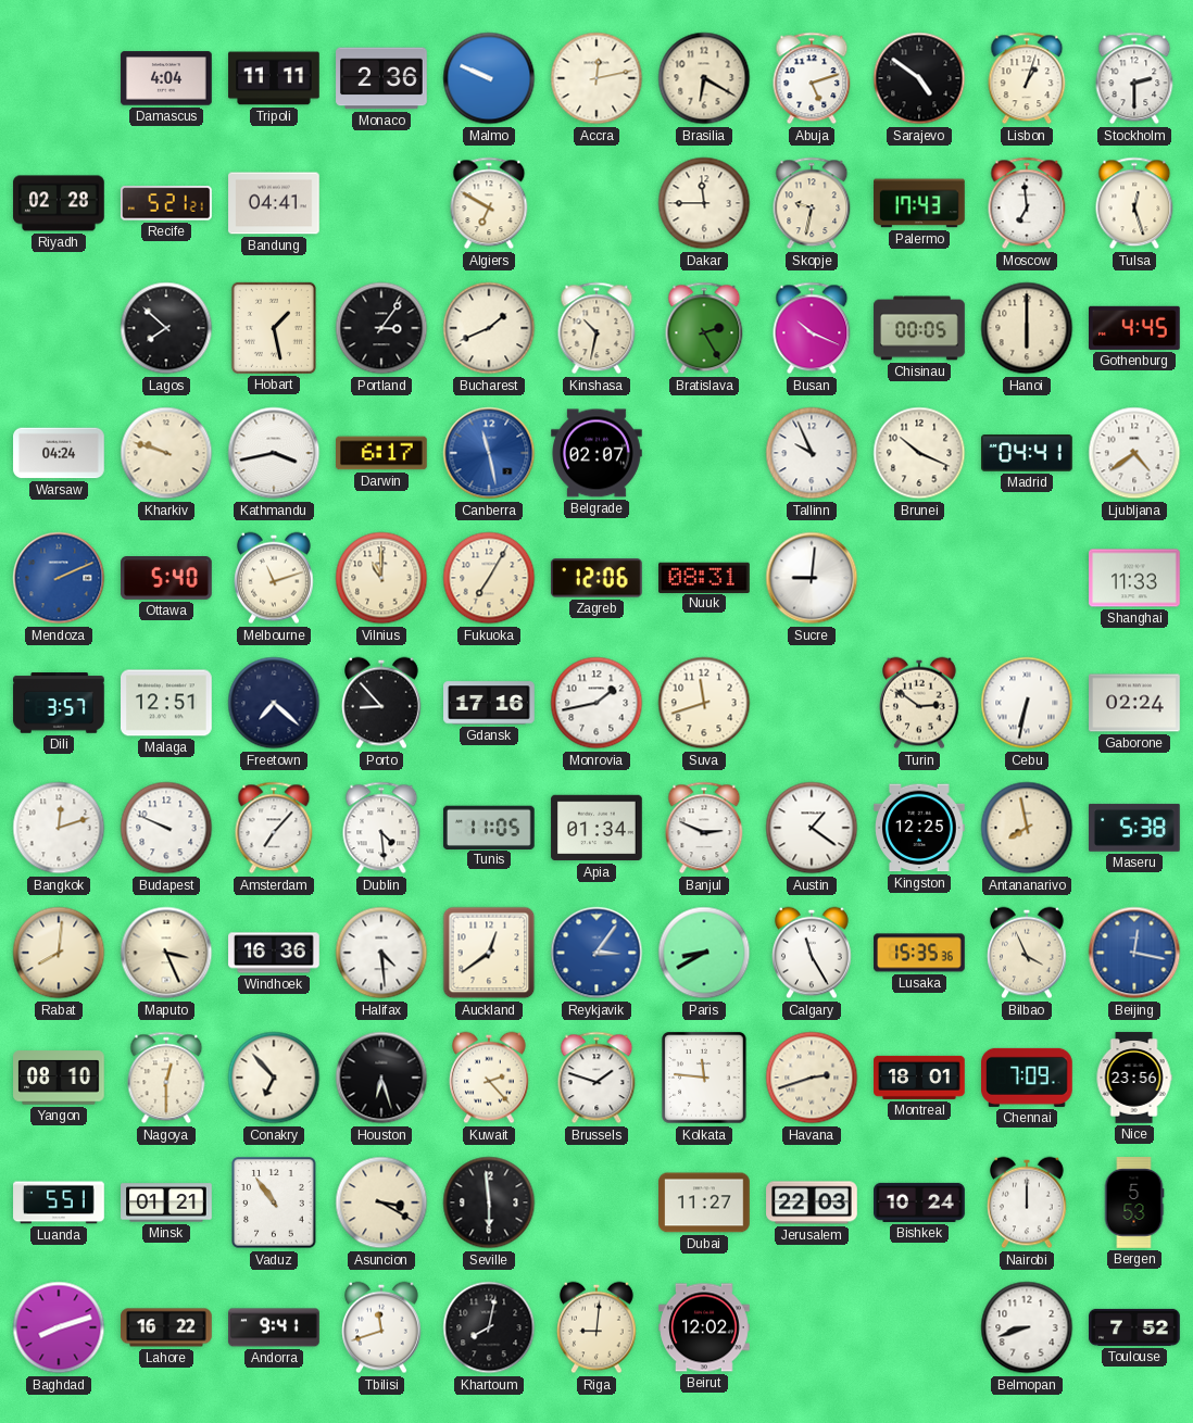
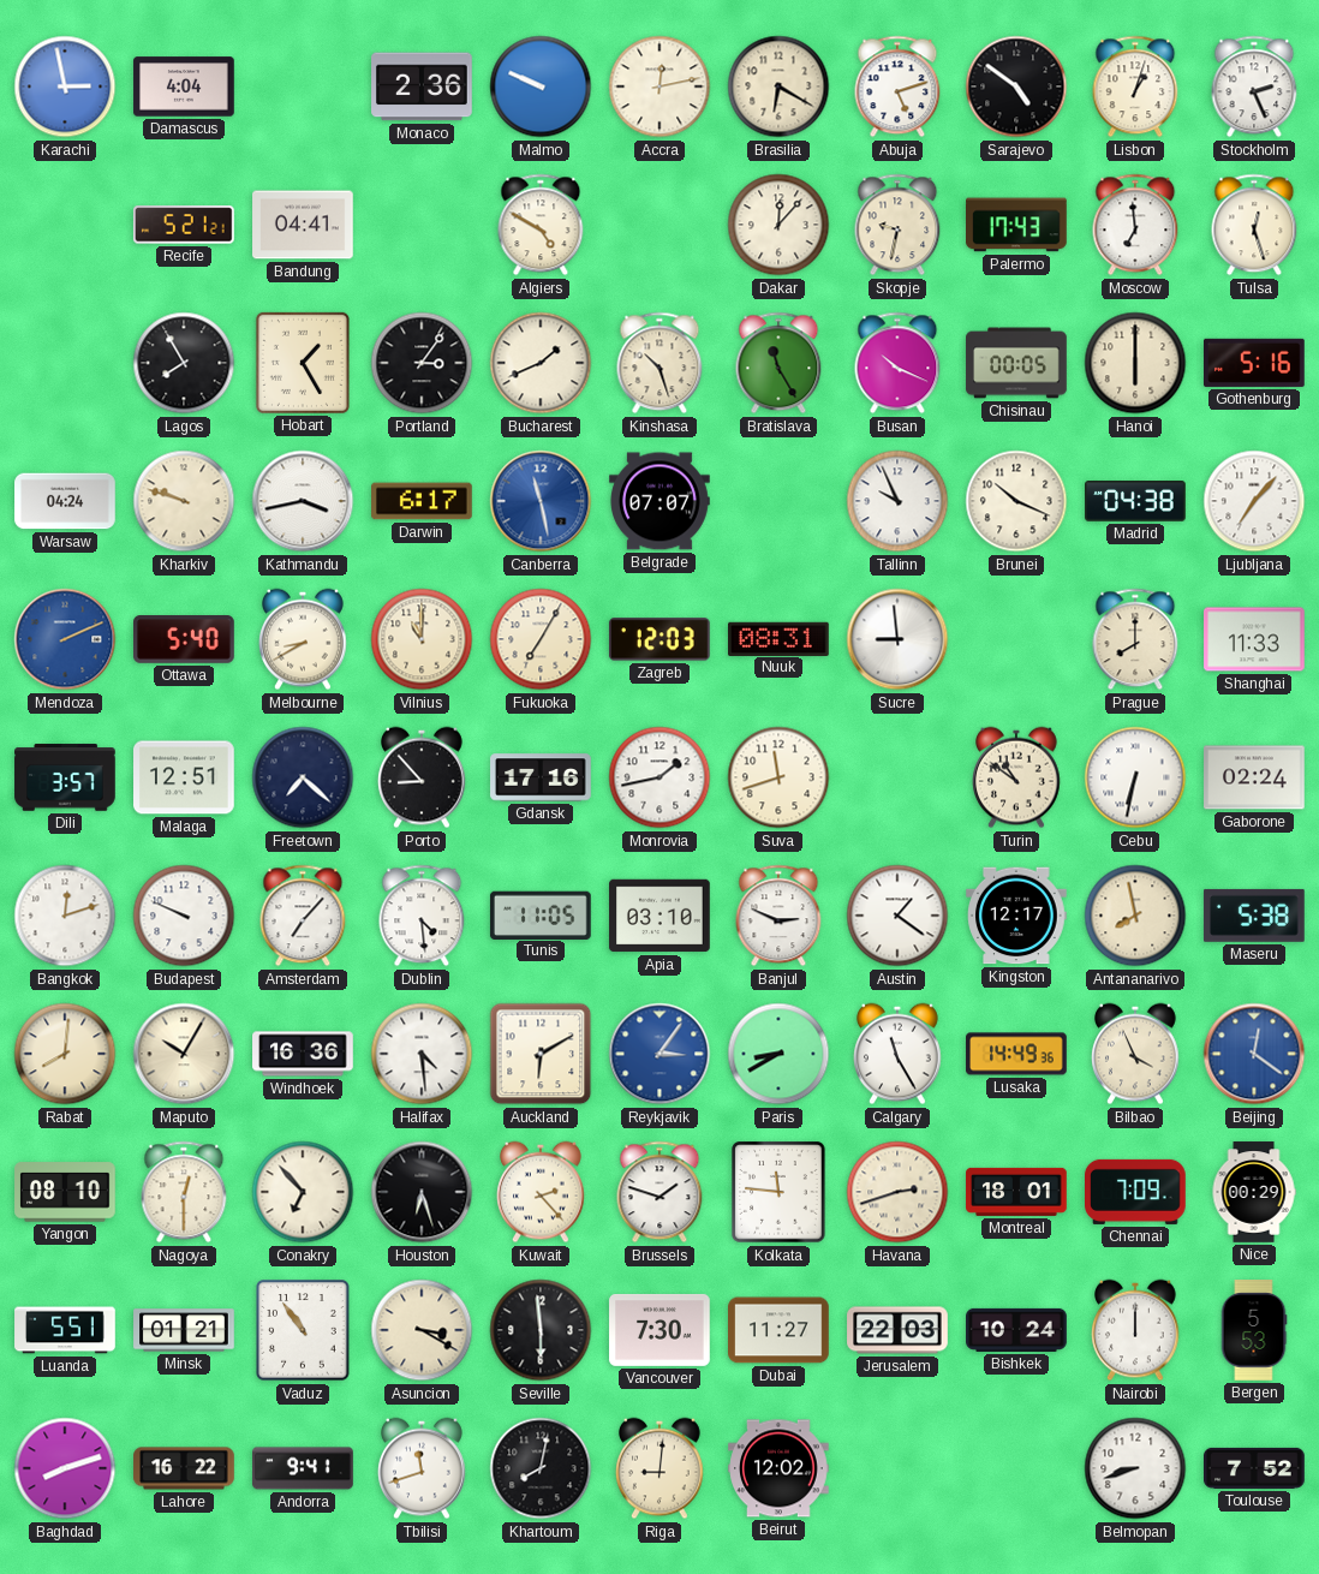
Karachi: none -> 2:58
Tripoli: 11:11 -> none
Stockholm: 2:30 -> 2:26
Riyadh: 02:28 -> none
Algiers: 6:50 -> 4:50
Dakar: 11:45 -> 12:07
Lagos: 7:52 -> 7:55
Hobart: 1:28 -> 1:25
Kinshasa: 10:32 -> 10:27
Bratislava: 2:25 -> 11:25
Gothenburg: 4:45 -> 5:16
Belgrade: 02:07 -> 07:07
Madrid: 04:41 -> 04:38
Ljubljana: 4:39 -> 7:07
Melbourne: 11:12 -> 8:40
Zagreb: 12:06 -> 12:03
Sucre: 9:01 -> 8:59
Prague: none -> 8:00
Turin: 2:51 -> 10:51
Apia: 01:34 -> 03:10
Kingston: 12:25 -> 12:17
Maputo: 3:26 -> 10:05
Auckland: 12:39 -> 6:10
Lusaka: 15:35 -> 14:49
Beijing: 12:17 -> 12:21
Nice: 23:56 -> 00:29
Vancouver: none -> 7:30
